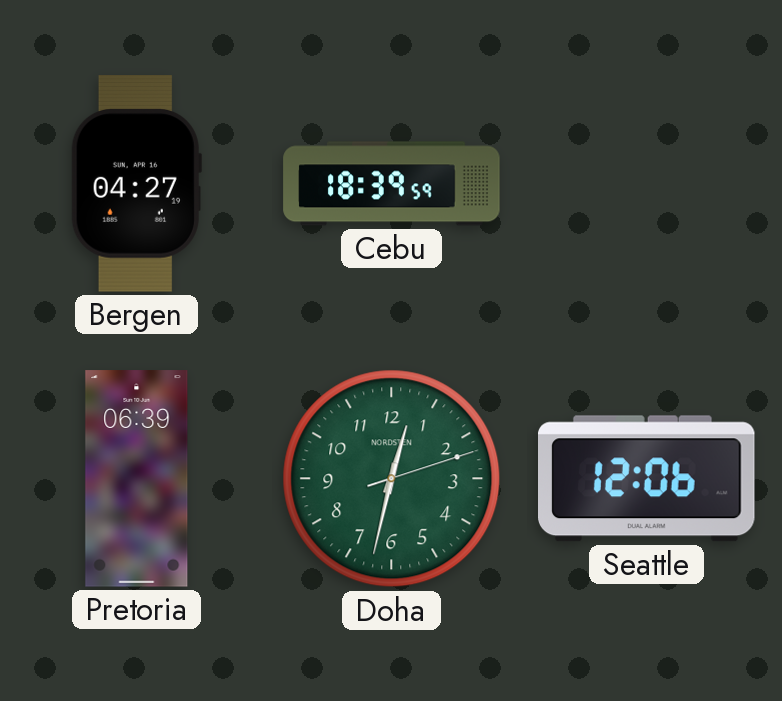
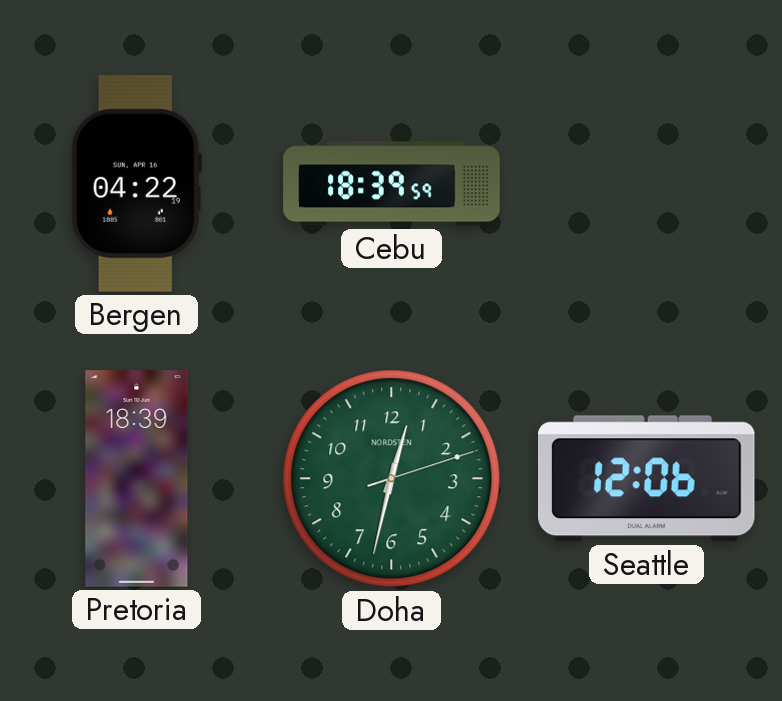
Bergen: 04:27 -> 04:22
Pretoria: 06:39 -> 18:39
